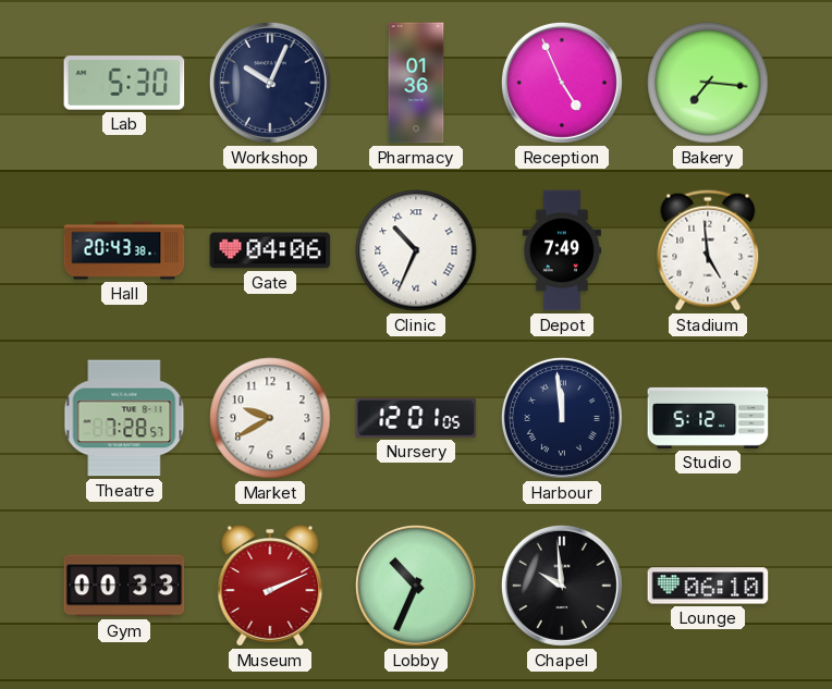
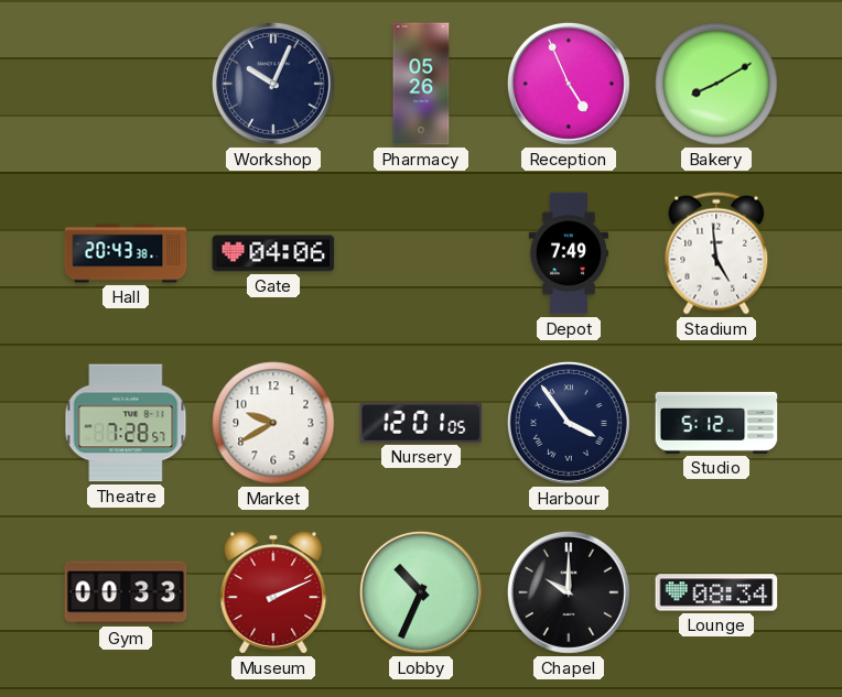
Lab: 5:30 -> none
Pharmacy: 01:36 -> 05:26
Bakery: 7:16 -> 8:10
Clinic: 10:34 -> none
Harbour: 11:59 -> 3:54
Chapel: 9:59 -> 10:00
Lounge: 06:10 -> 08:34
